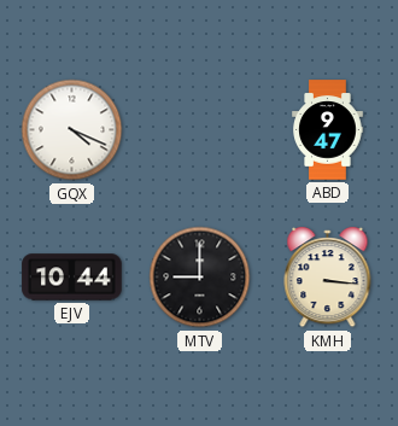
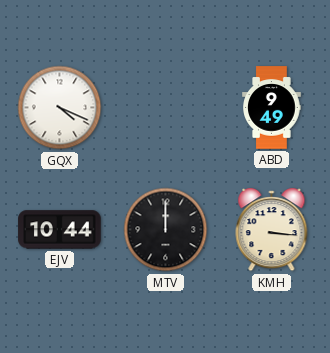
ABD: 9:47 -> 9:49
MTV: 9:00 -> 12:00
